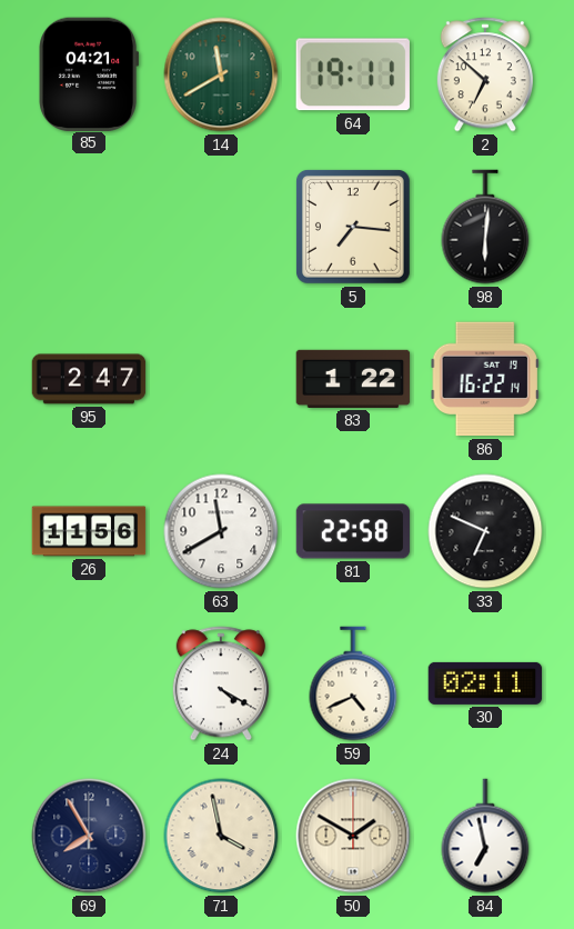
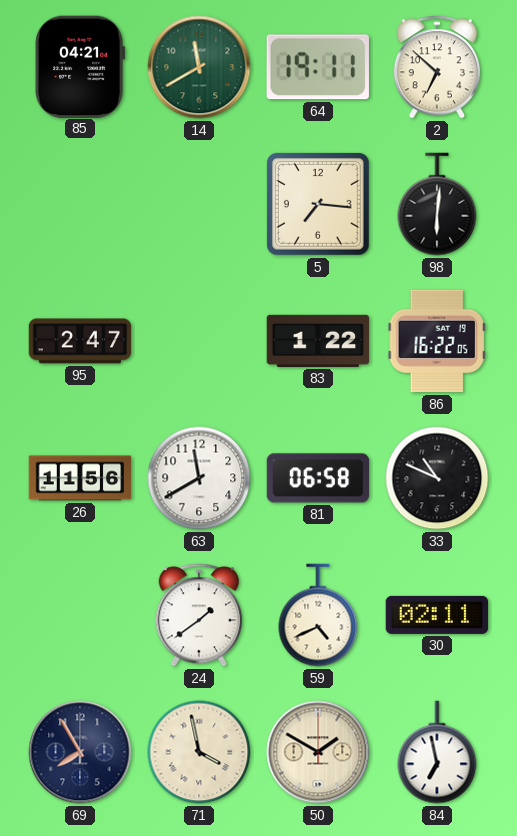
86: 16:22:14 -> 16:22:05
81: 22:58 -> 06:58
33: 6:49 -> 10:49
24: 4:20 -> 1:39
